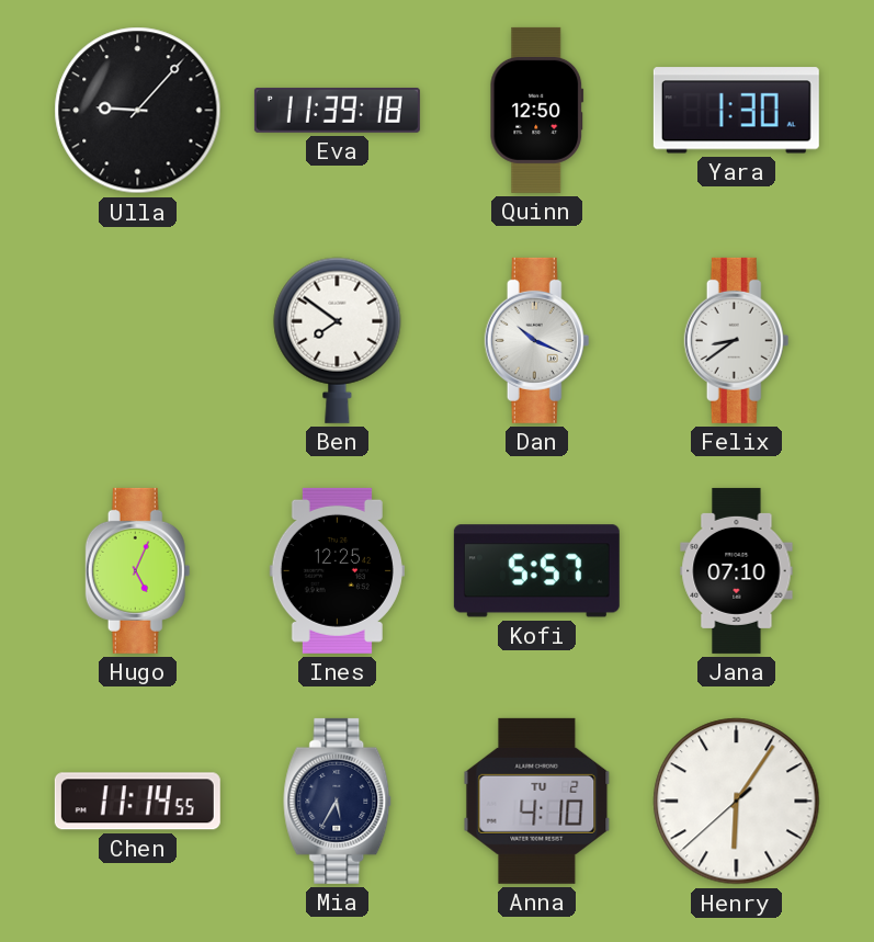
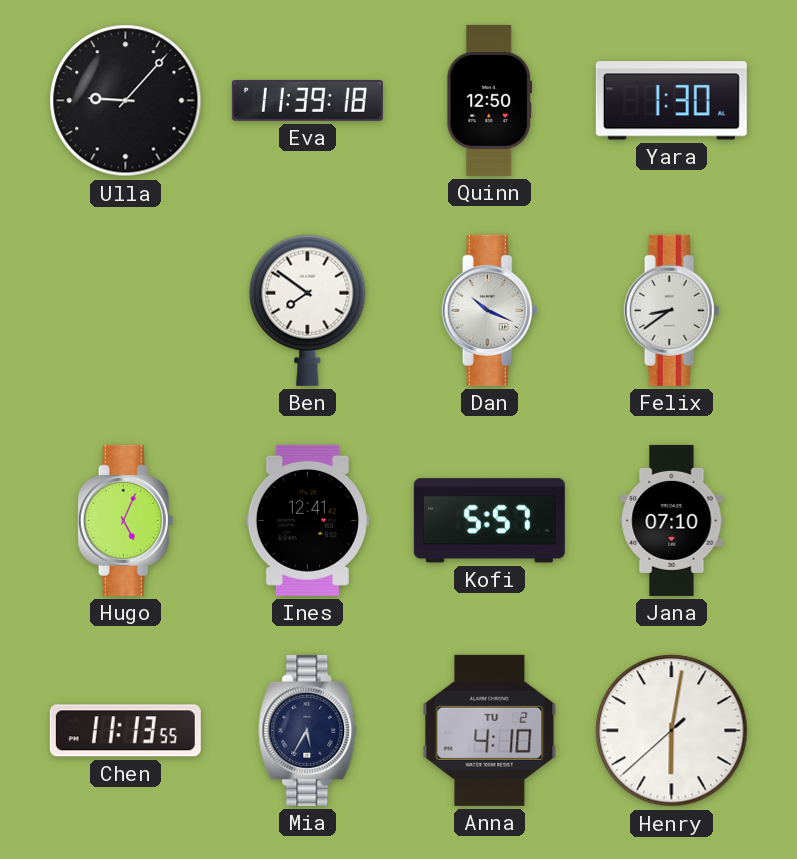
Ines: 12:25 -> 12:41
Chen: 11:14 -> 11:13
Henry: 6:05 -> 6:01
